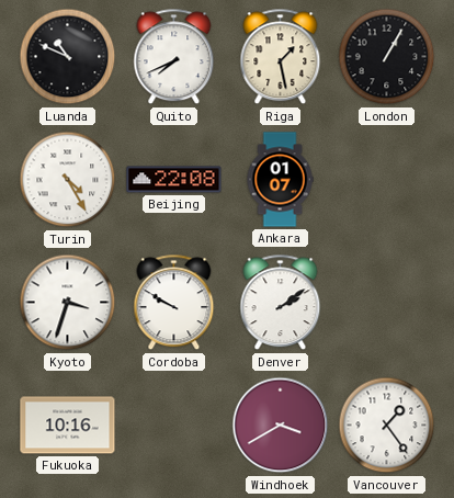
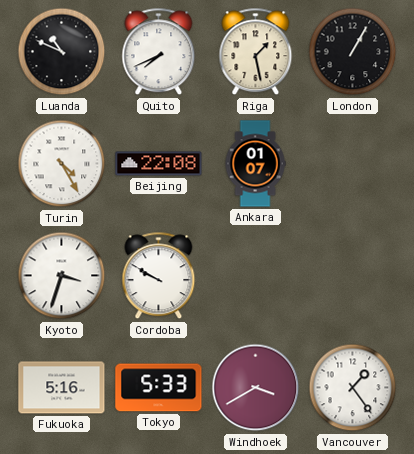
Denver: 2:09 -> none
Fukuoka: 10:16 -> 5:16
Tokyo: none -> 5:33
